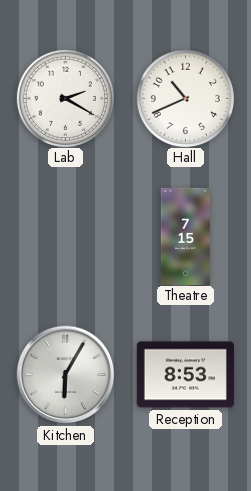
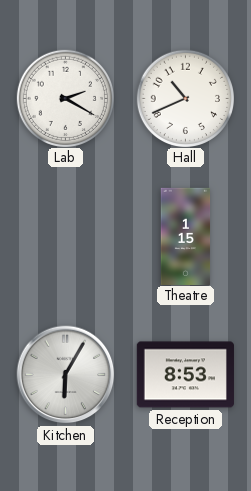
Theatre: 7:15 -> 1:15
